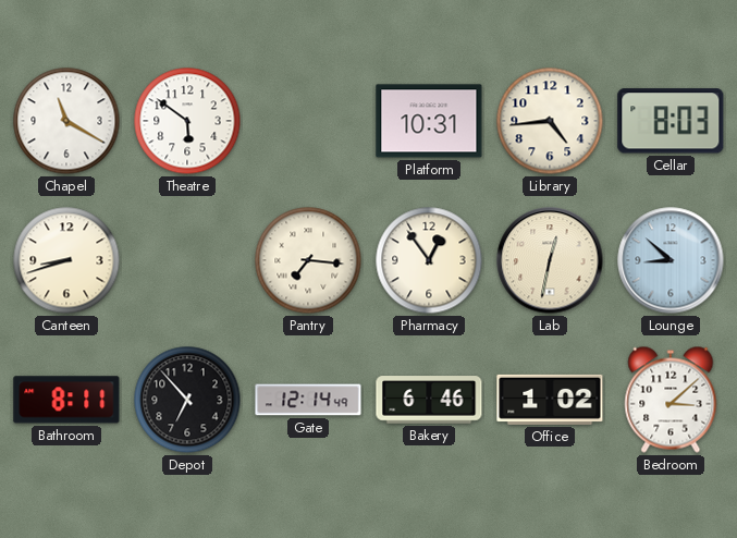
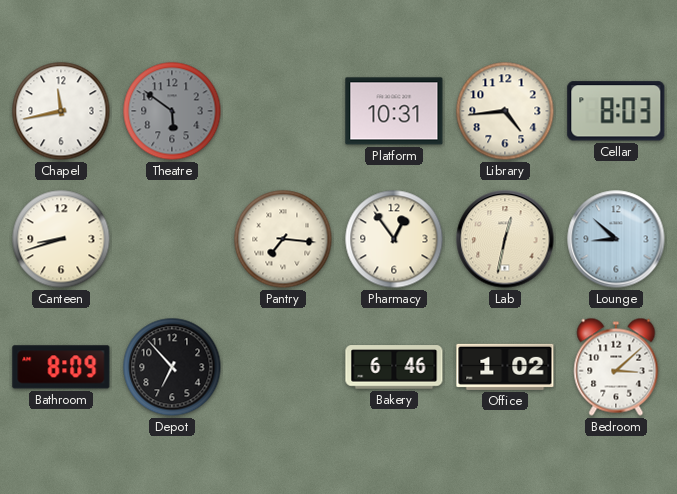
Chapel: 11:20 -> 11:43
Theatre dial: white -> grey
Bathroom: 8:11 -> 8:09
Gate: 12:14 -> none
